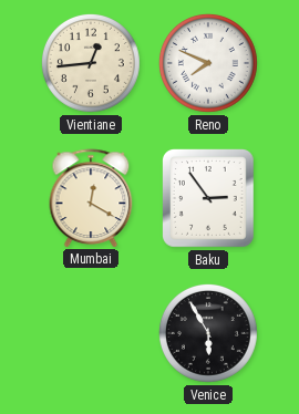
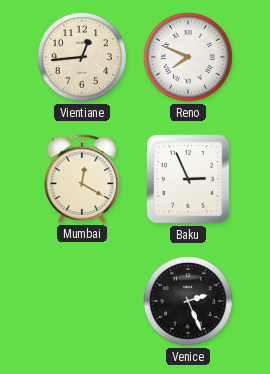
Baku: 2:54 -> 2:56
Venice: 5:55 -> 2:26
